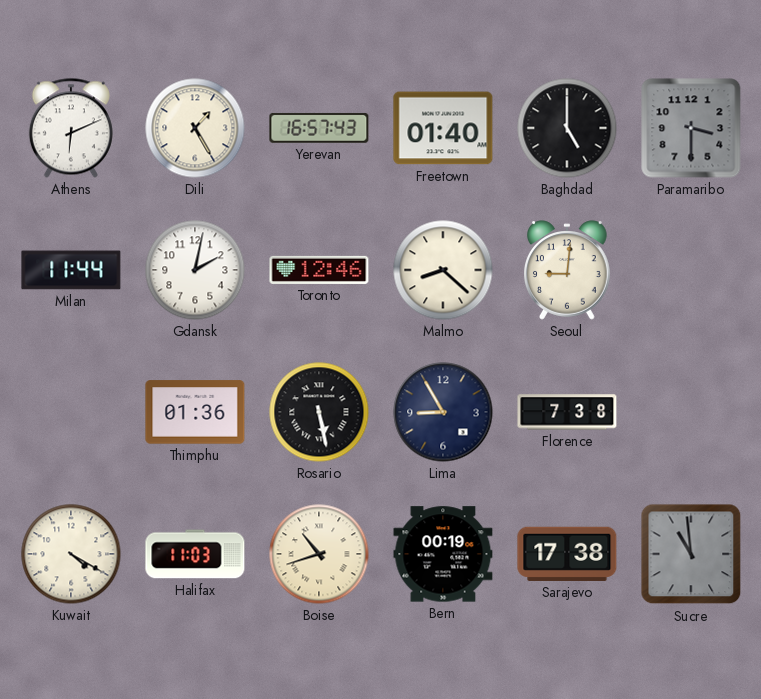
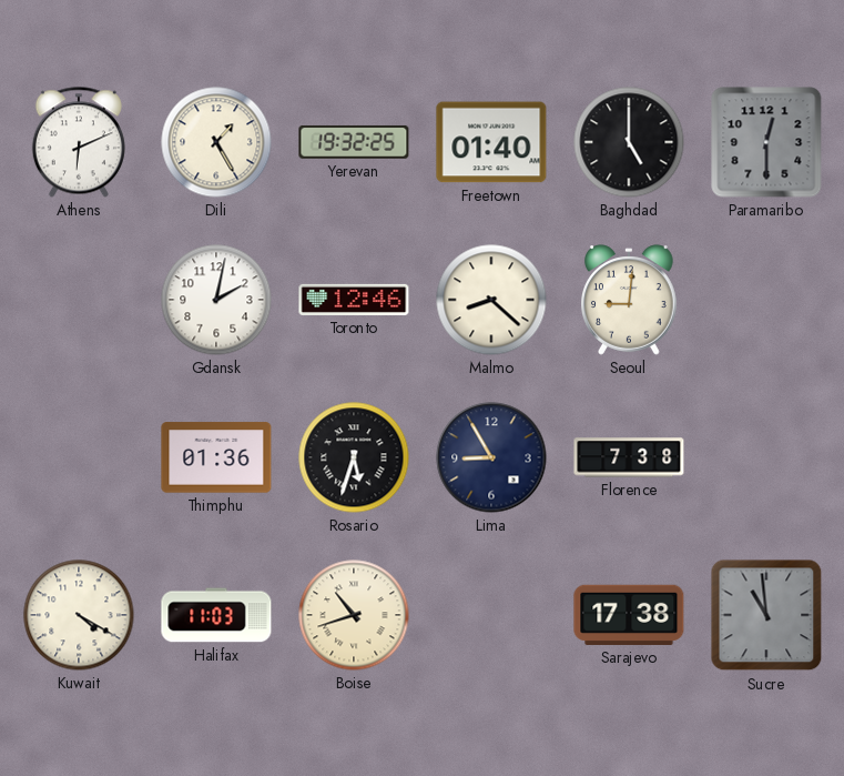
Yerevan: 16:57 -> 19:32
Paramaribo: 3:30 -> 12:30
Milan: 11:44 -> none
Rosario: 5:28 -> 5:33
Bern: 00:19 -> none
